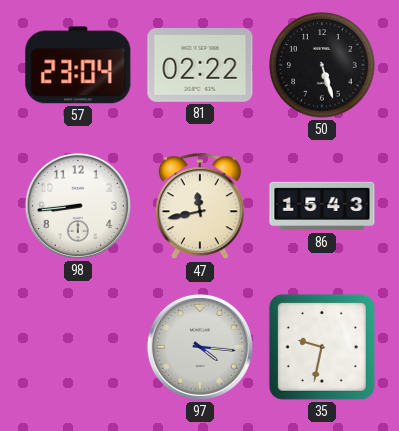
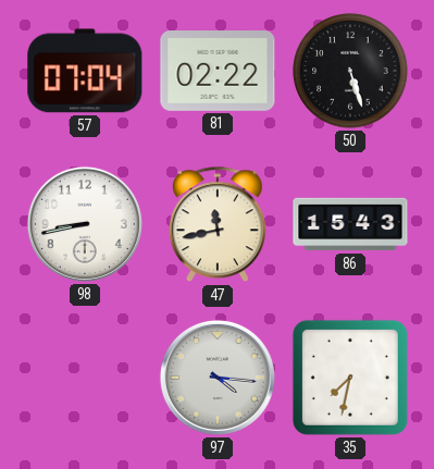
57: 23:04 -> 07:04
98: 8:44 -> 8:43
35: 9:32 -> 7:32
